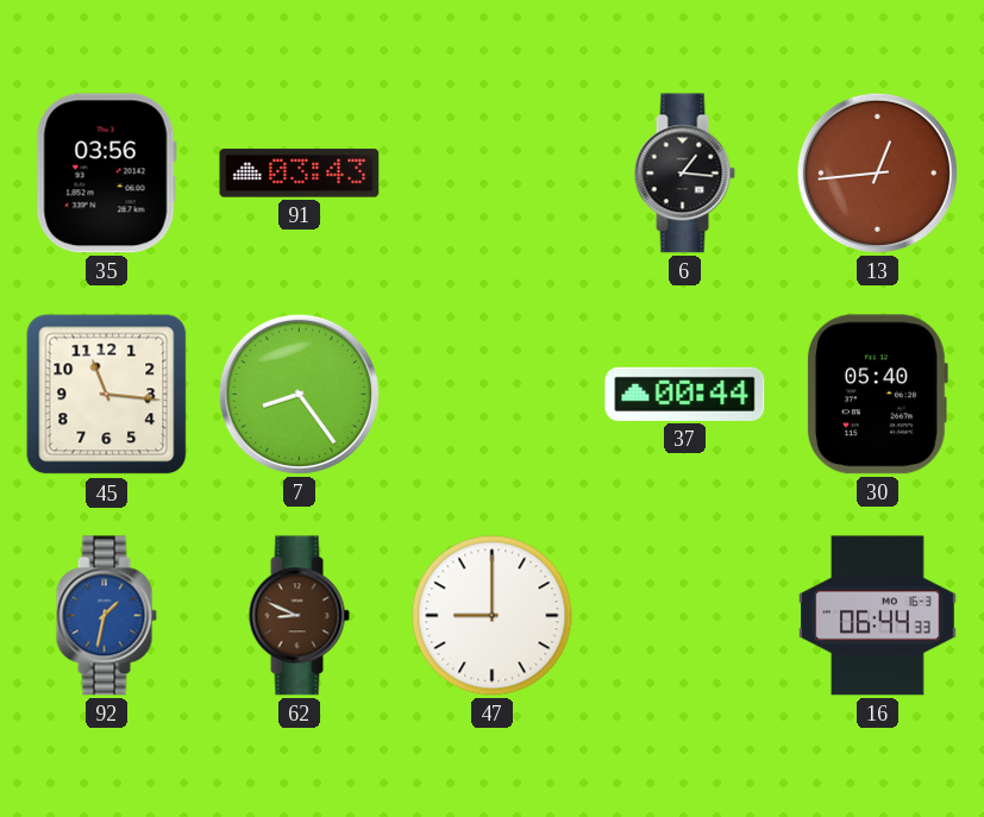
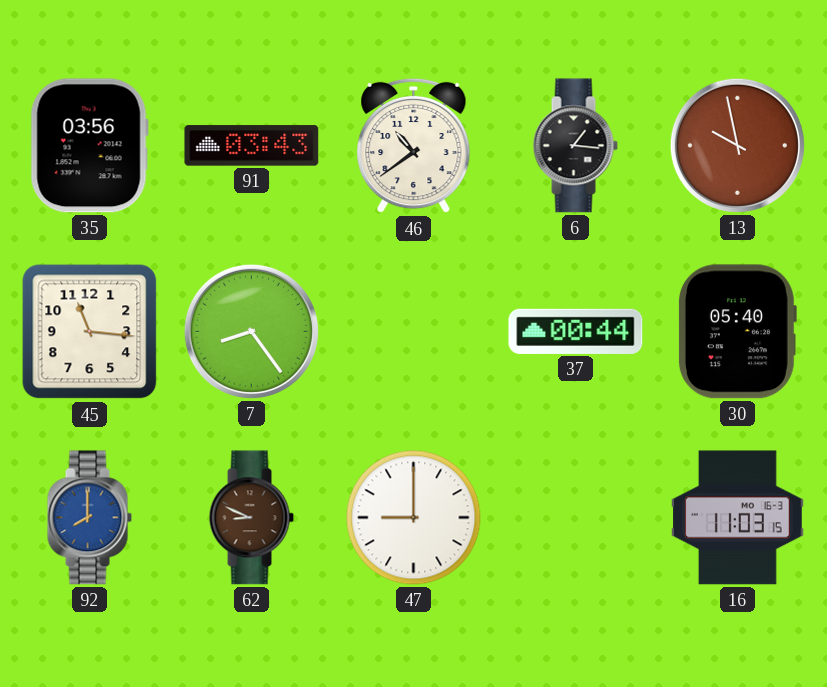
46: none -> 10:39
13: 12:44 -> 9:58
92: 1:32 -> 8:00
16: 06:44 -> 11:03
